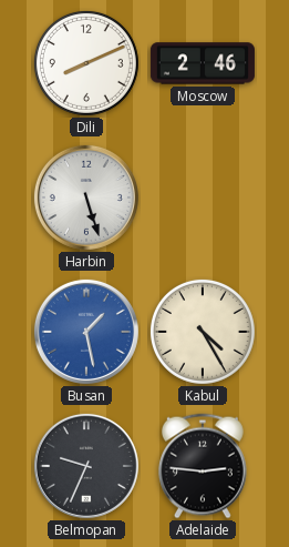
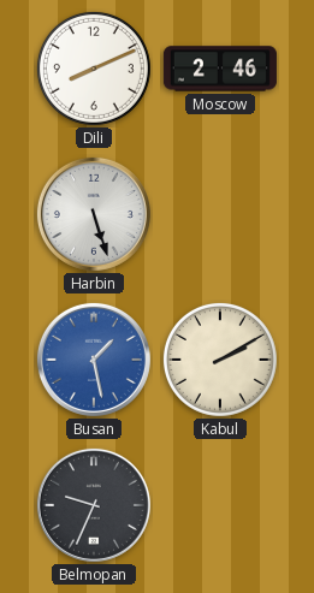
Kabul: 4:25 -> 2:10
Adelaide: 2:46 -> none
